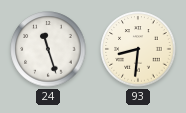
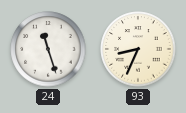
93: 8:31 -> 8:34
